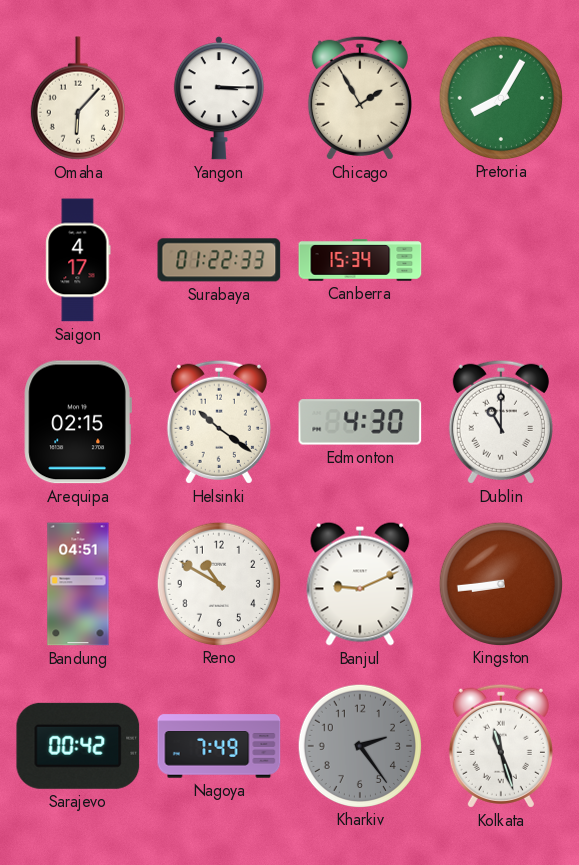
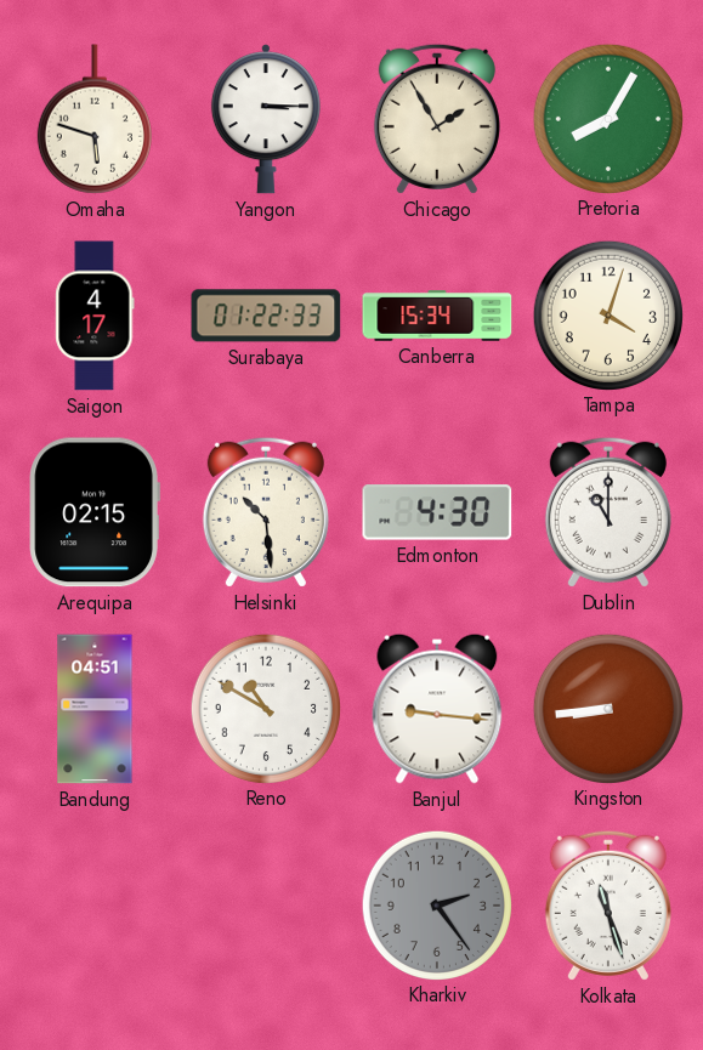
Omaha: 6:07 -> 5:48
Tampa: none -> 4:03
Helsinki: 10:21 -> 10:29
Banjul: 9:11 -> 9:16
Sarajevo: 00:42 -> none
Nagoya: 7:49 -> none
